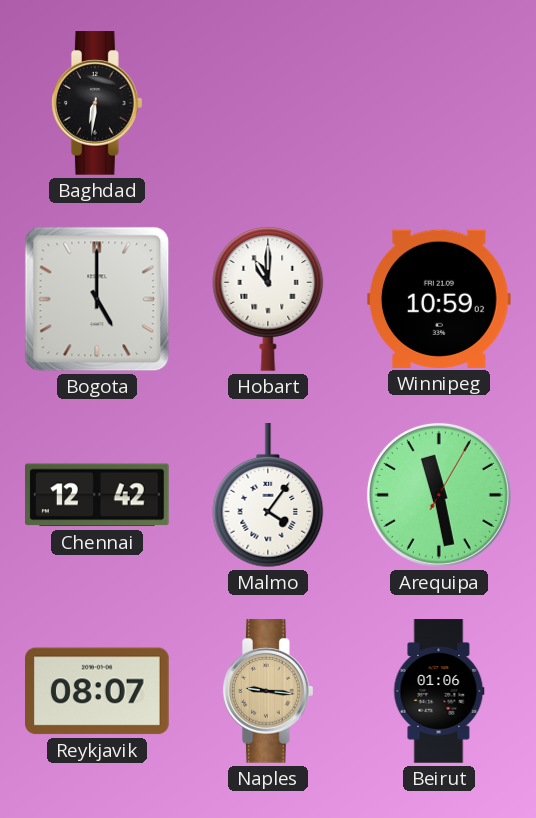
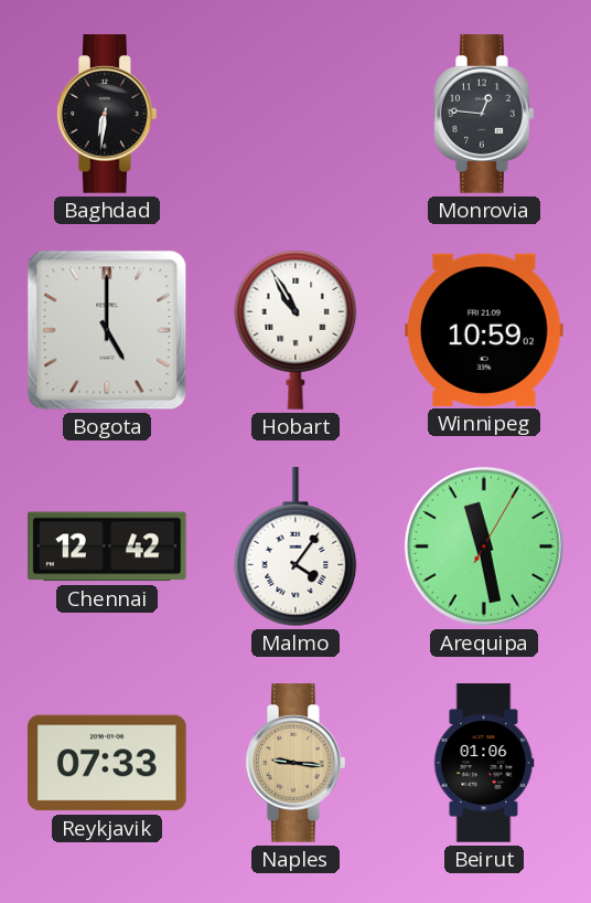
Monrovia: none -> 12:46
Hobart: 11:00 -> 10:55
Reykjavik: 08:07 -> 07:33
